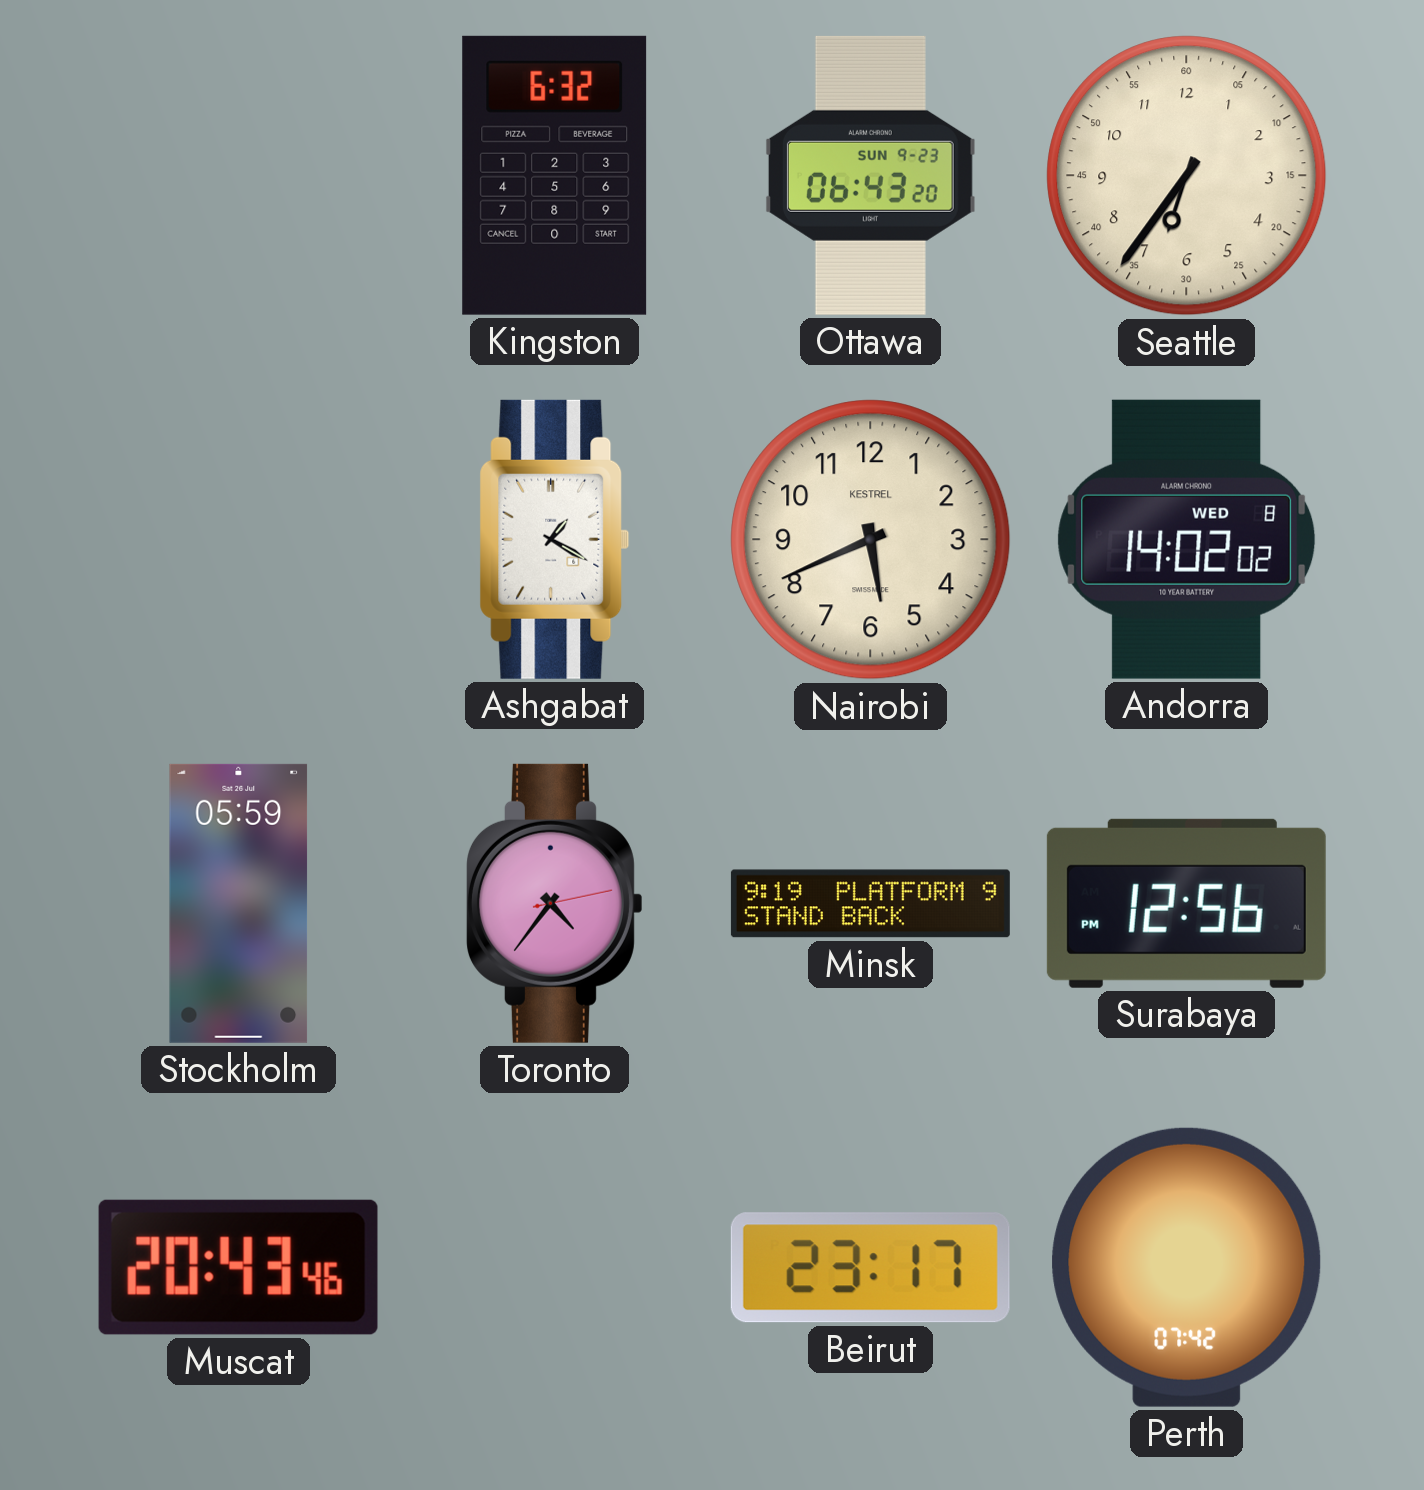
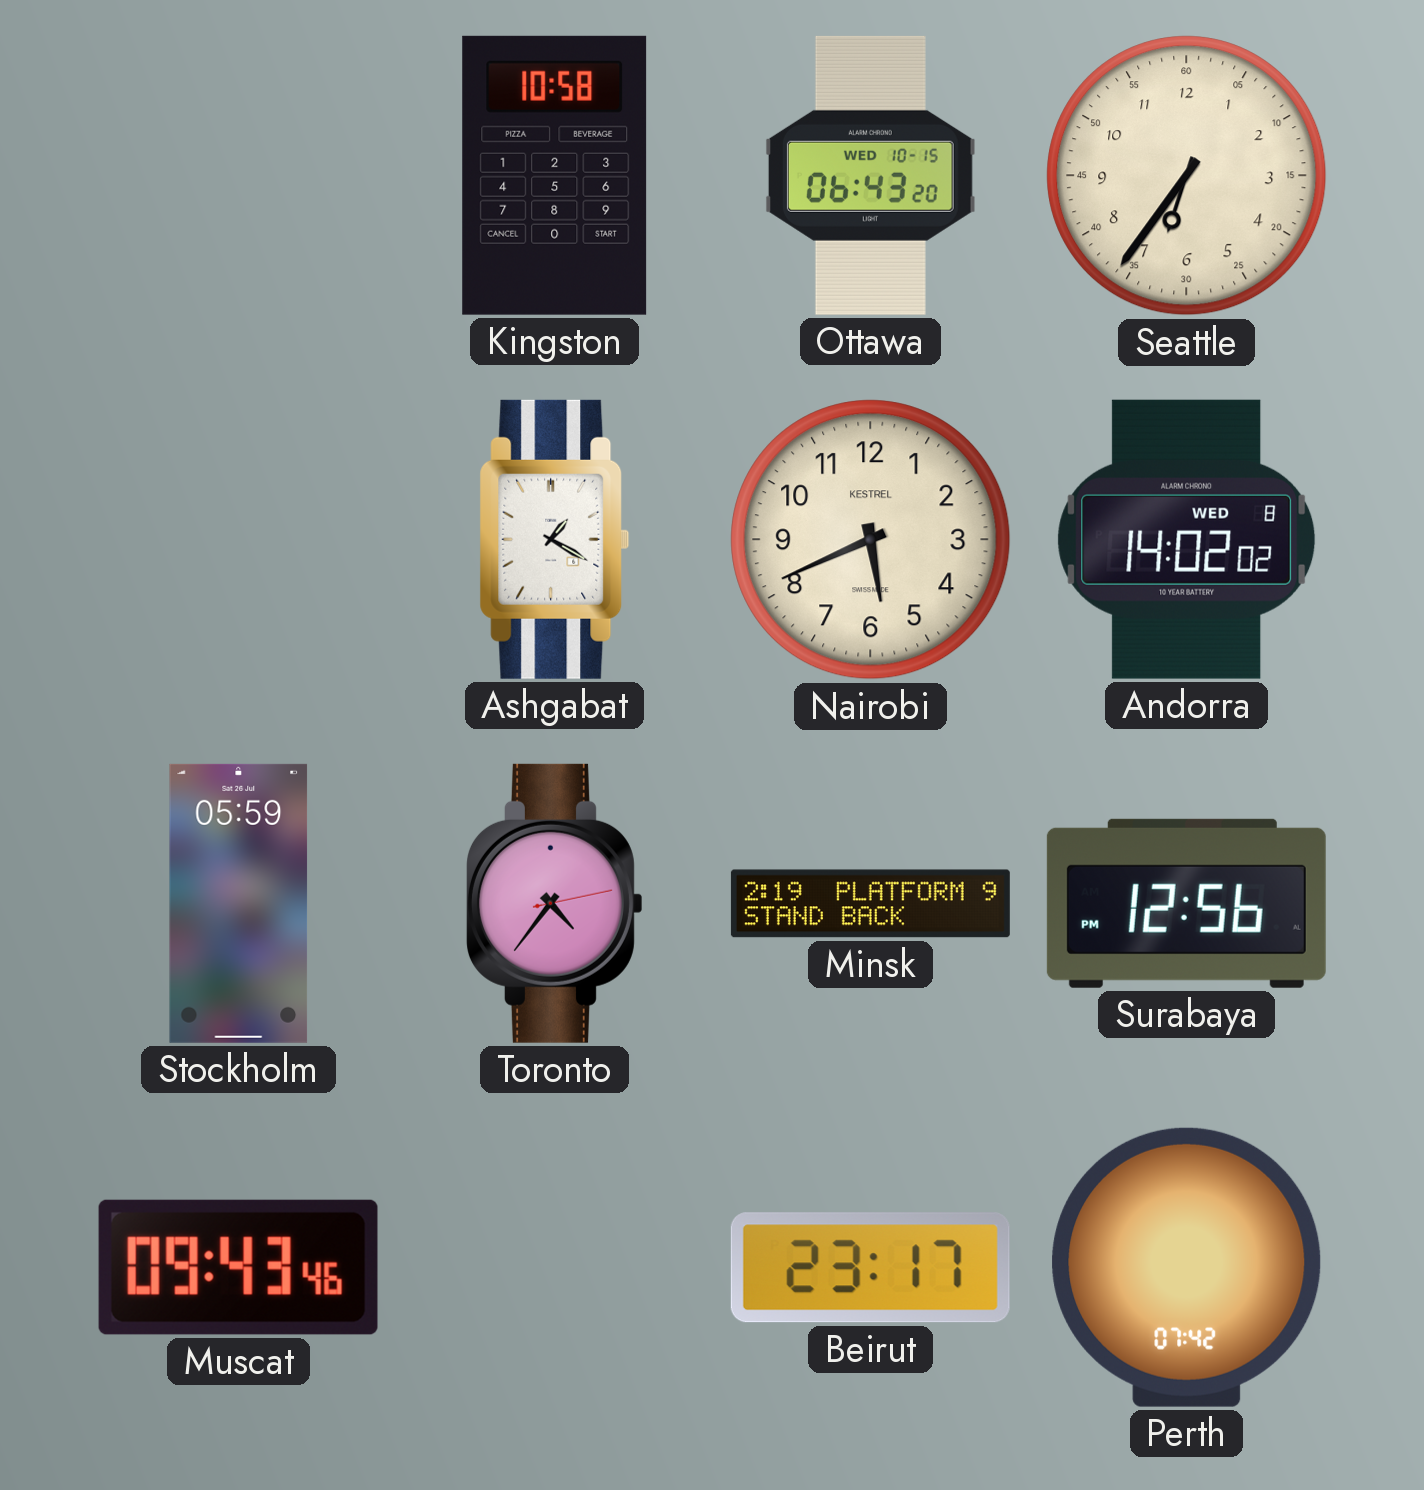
Kingston: 6:32 -> 10:58
Ottawa date: SUN 9-23 -> WED 10-15
Minsk: 9:19 -> 2:19
Muscat: 20:43 -> 09:43
